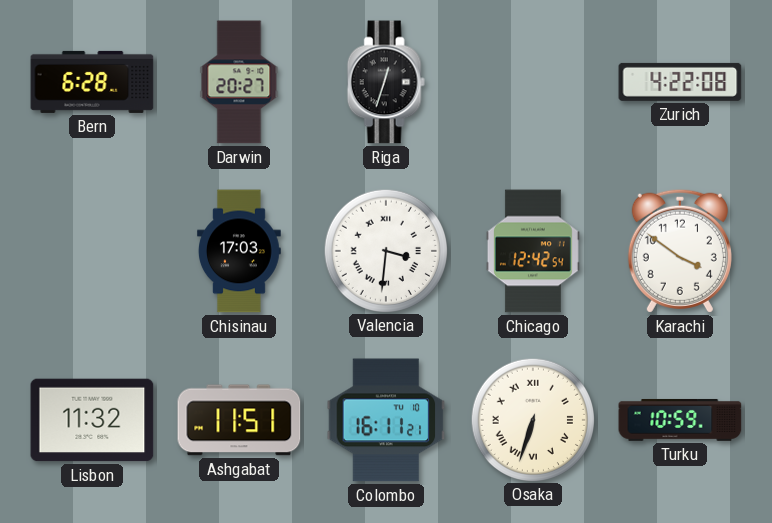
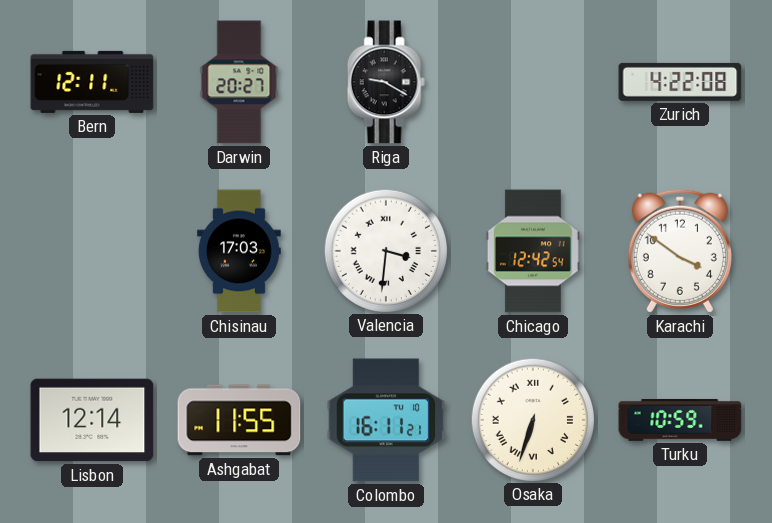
Bern: 6:28 -> 12:11
Riga: 12:33 -> 9:20
Lisbon: 11:32 -> 12:14
Ashgabat: 11:51 -> 11:55
